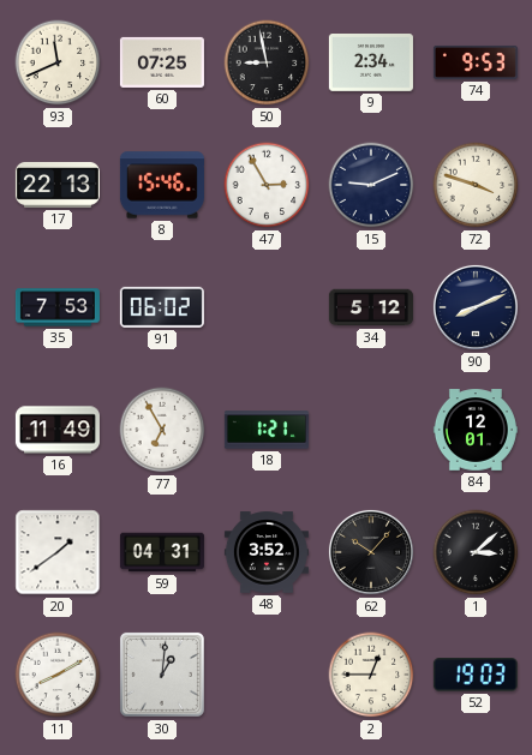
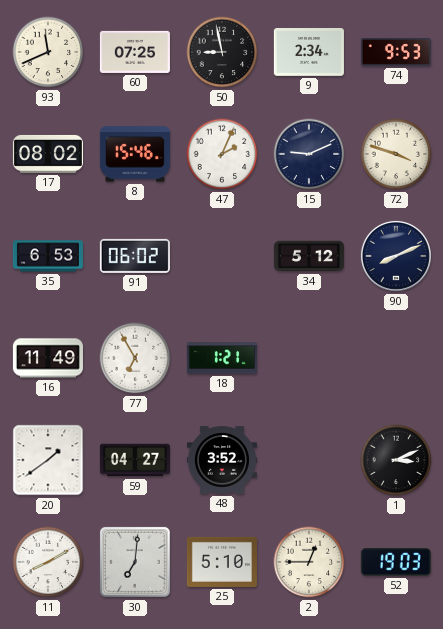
17: 22:13 -> 08:02
47: 2:55 -> 2:04
35: 7:53 -> 6:53
84: 12:01 -> none
59: 04:31 -> 04:27
62: 10:07 -> none
1: 3:08 -> 3:11
30: 1:01 -> 7:01
25: none -> 5:10
